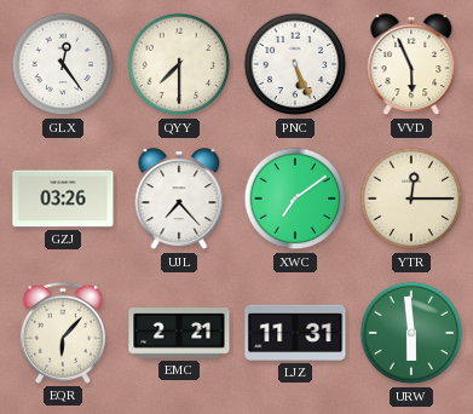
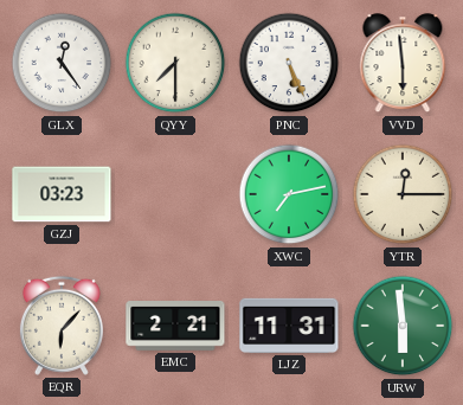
VVD: 5:56 -> 5:59
GZJ: 03:26 -> 03:23
UJL: 7:23 -> none
XWC: 7:09 -> 7:13
